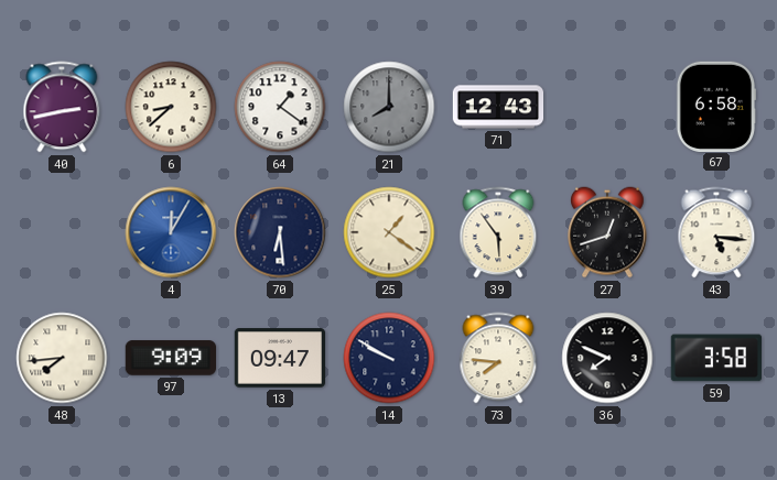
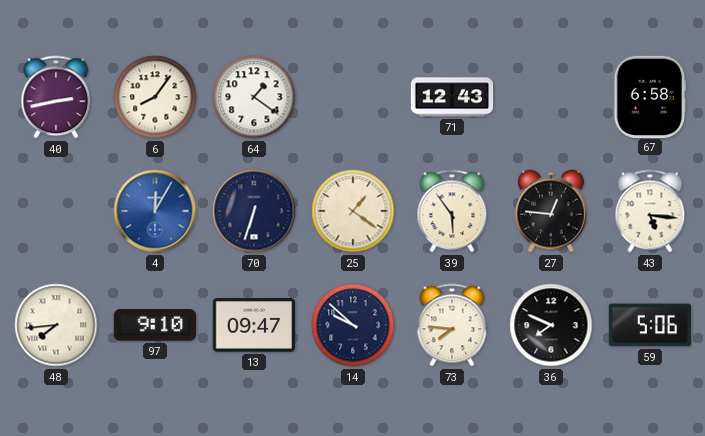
6: 8:38 -> 8:06
21: 8:00 -> none
70: 6:29 -> 6:33
27: 12:42 -> 12:46
97: 9:09 -> 9:10
14: 9:50 -> 9:52
59: 3:58 -> 5:06
